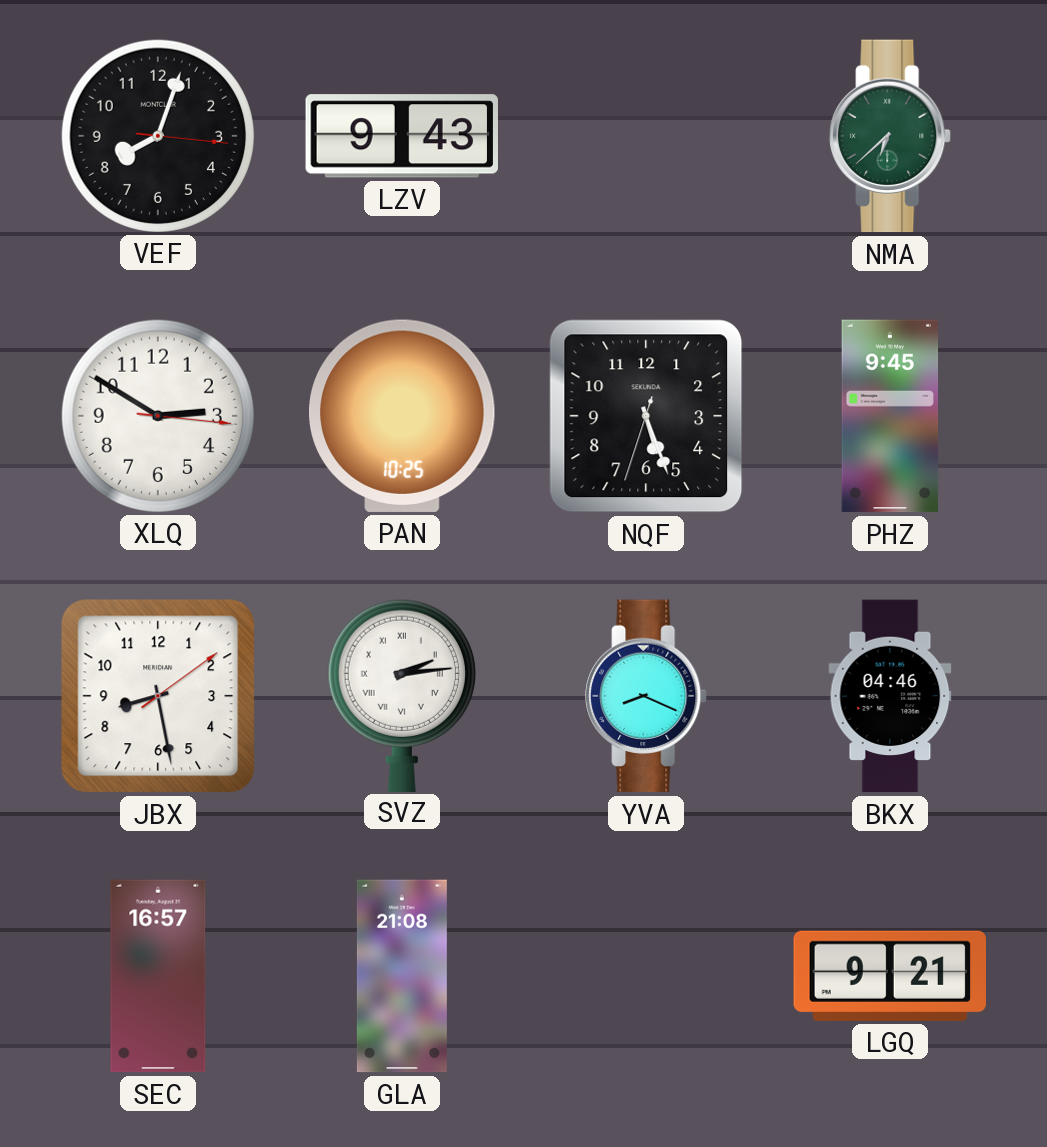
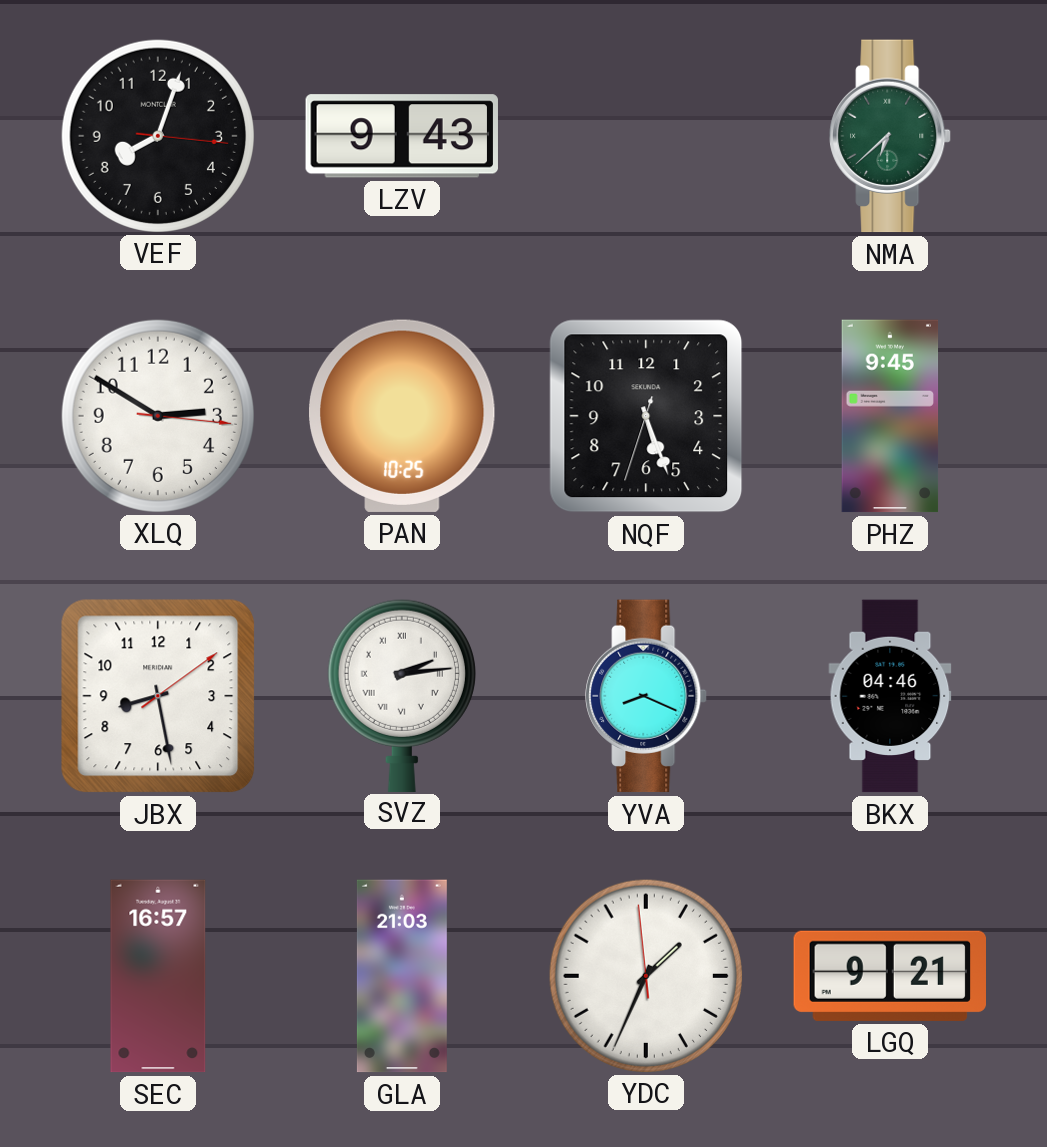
GLA: 21:08 -> 21:03
YDC: none -> 1:33
